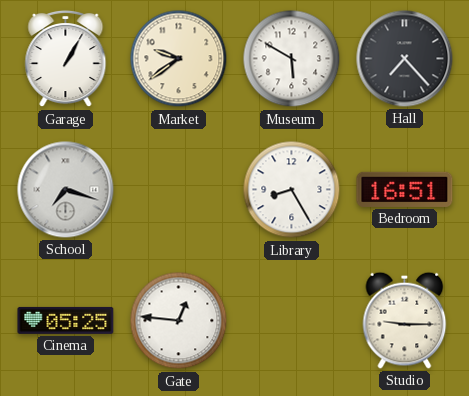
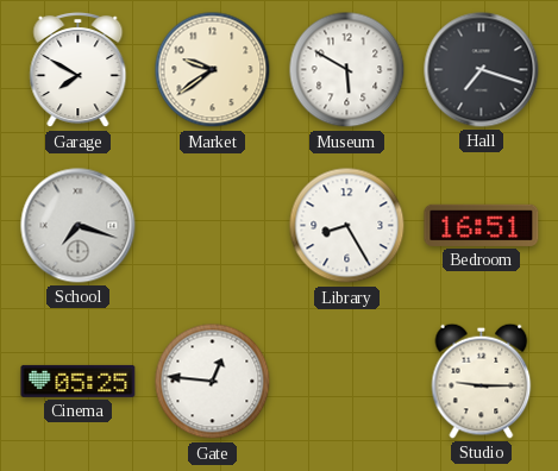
Garage: 1:05 -> 7:50
Hall: 7:23 -> 7:18
